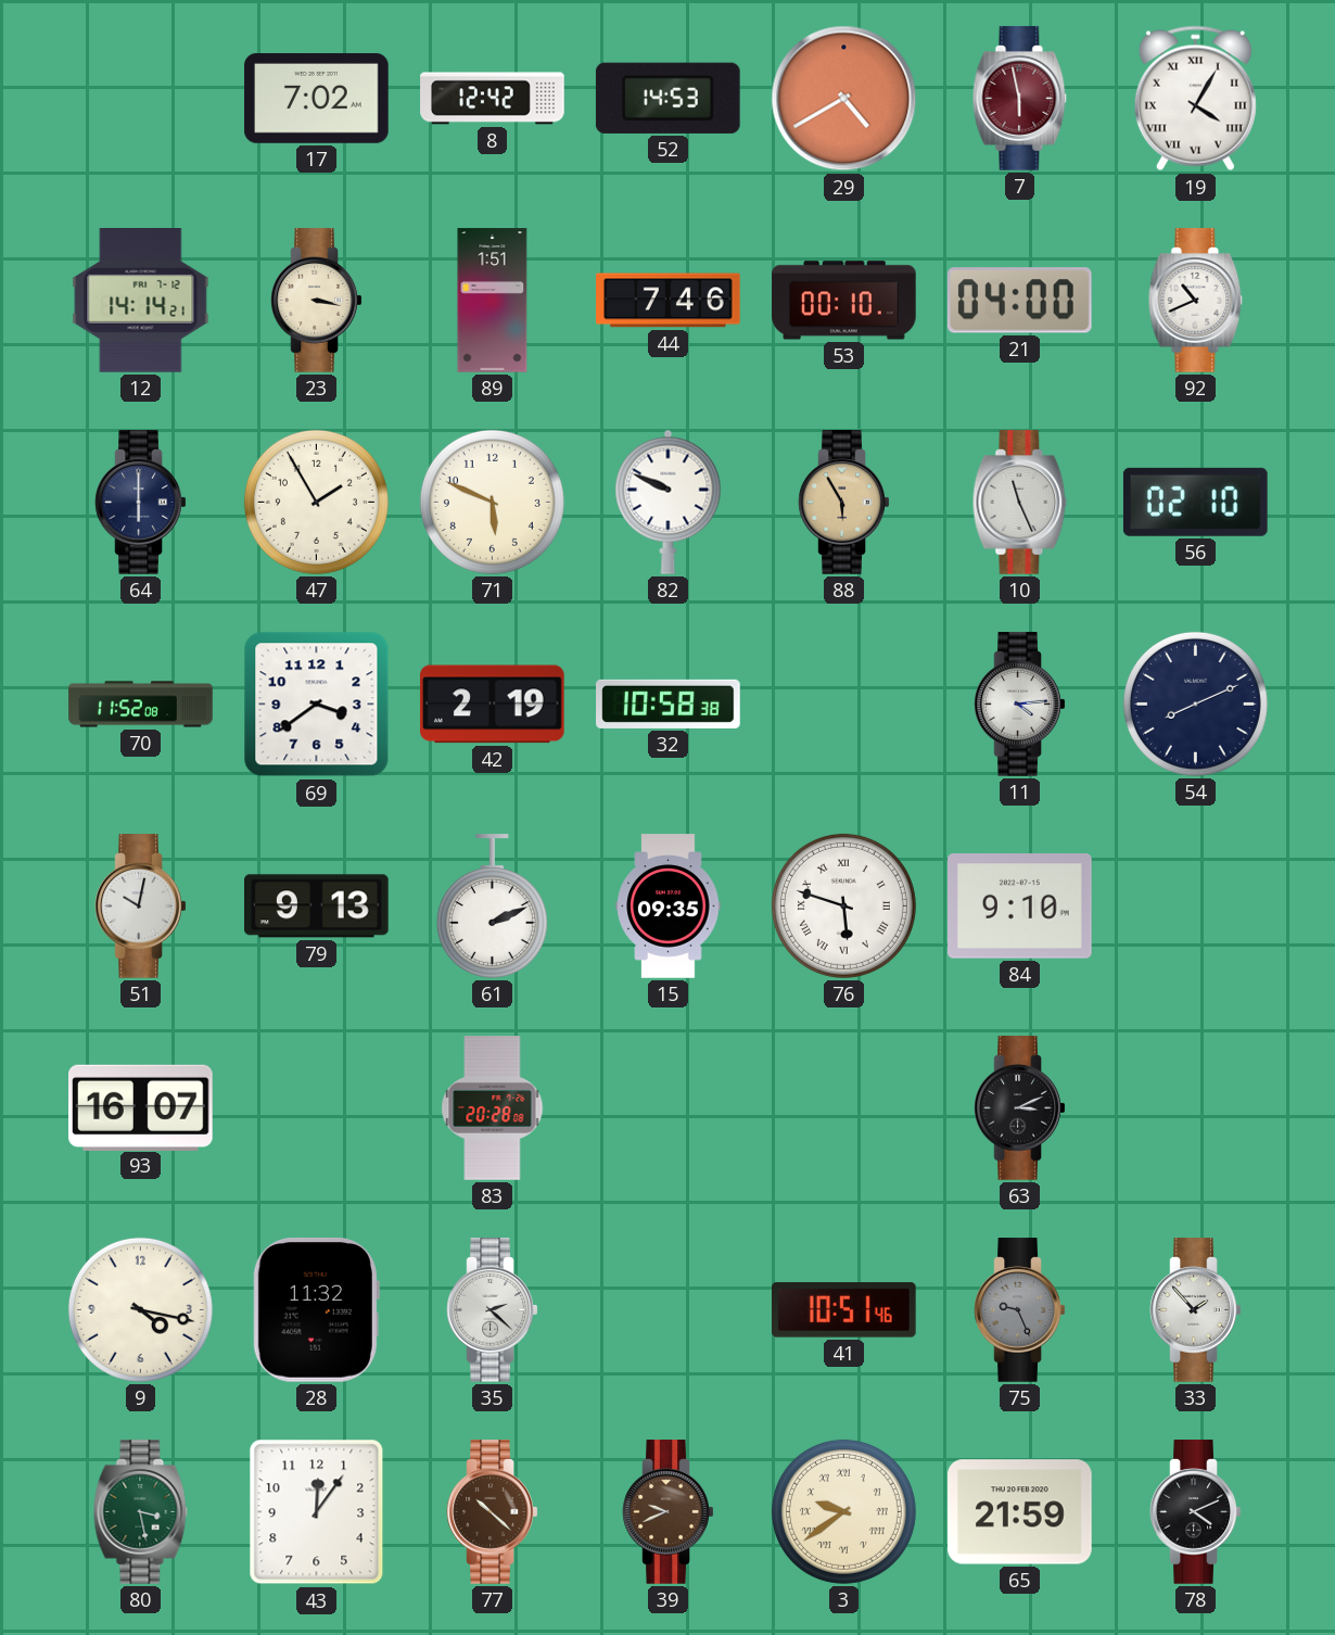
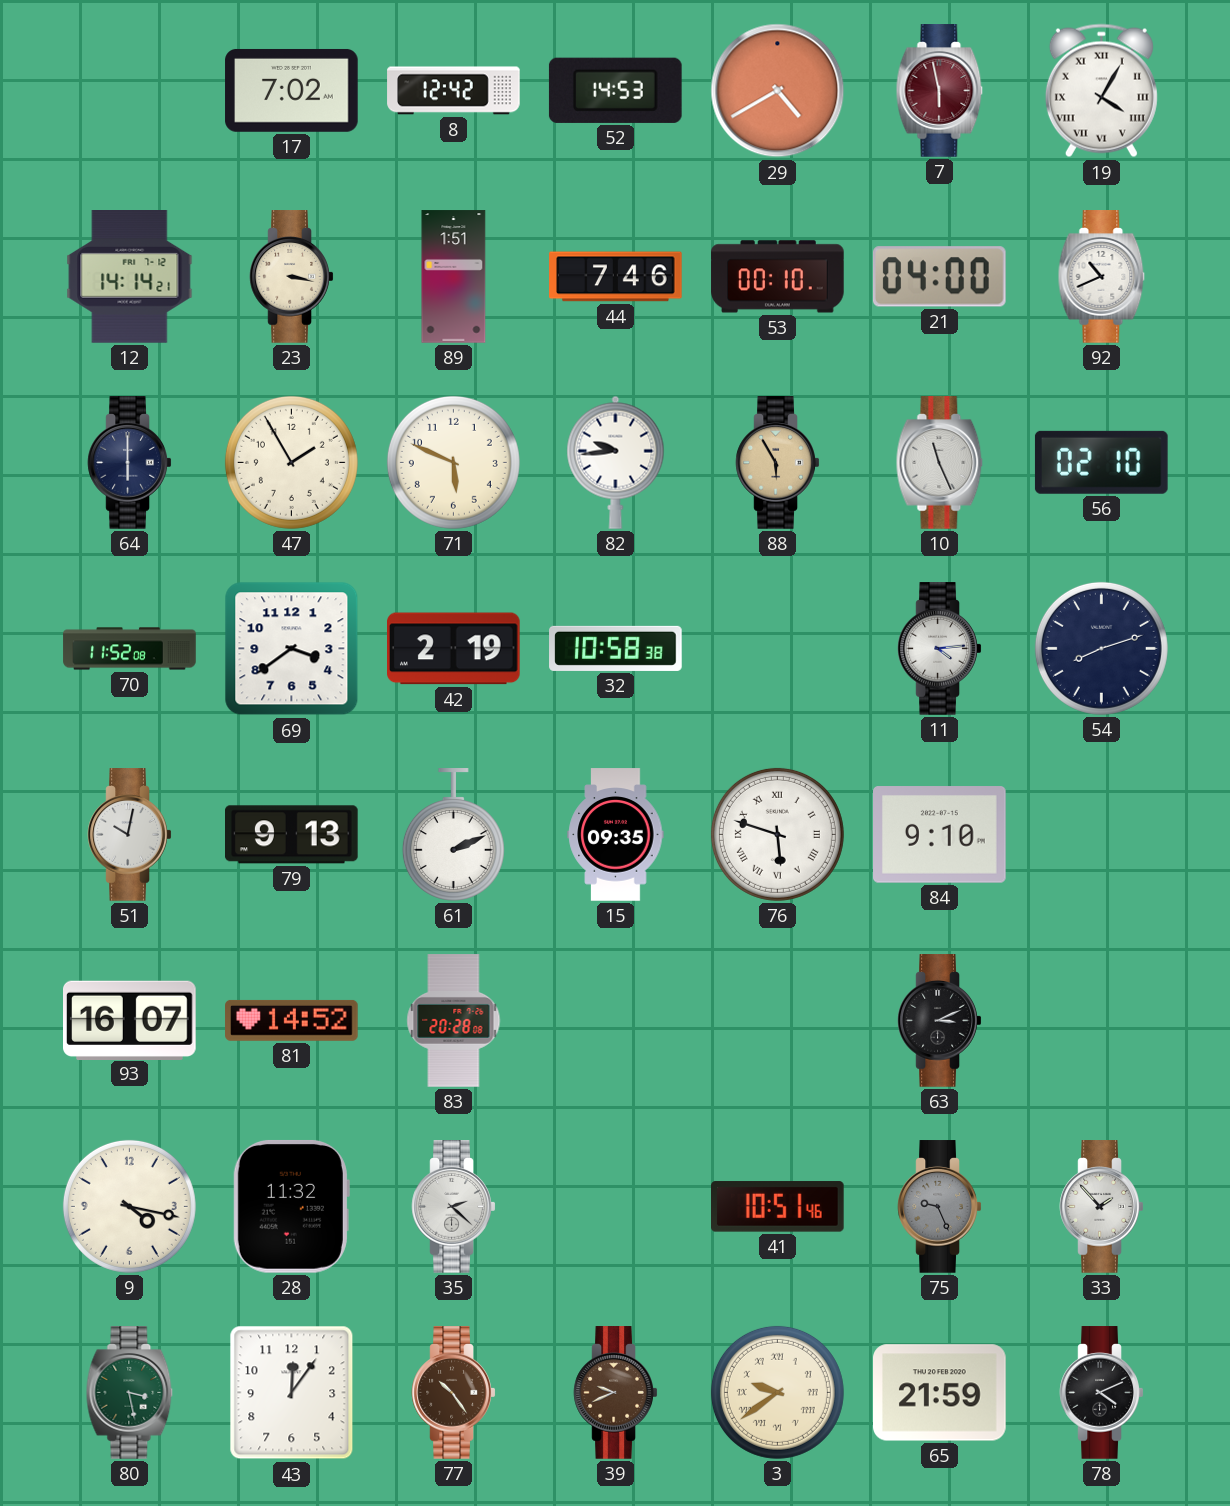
82: 9:49 -> 9:44
54: 8:11 -> 8:12
81: none -> 14:52
77: 10:22 -> 10:24
